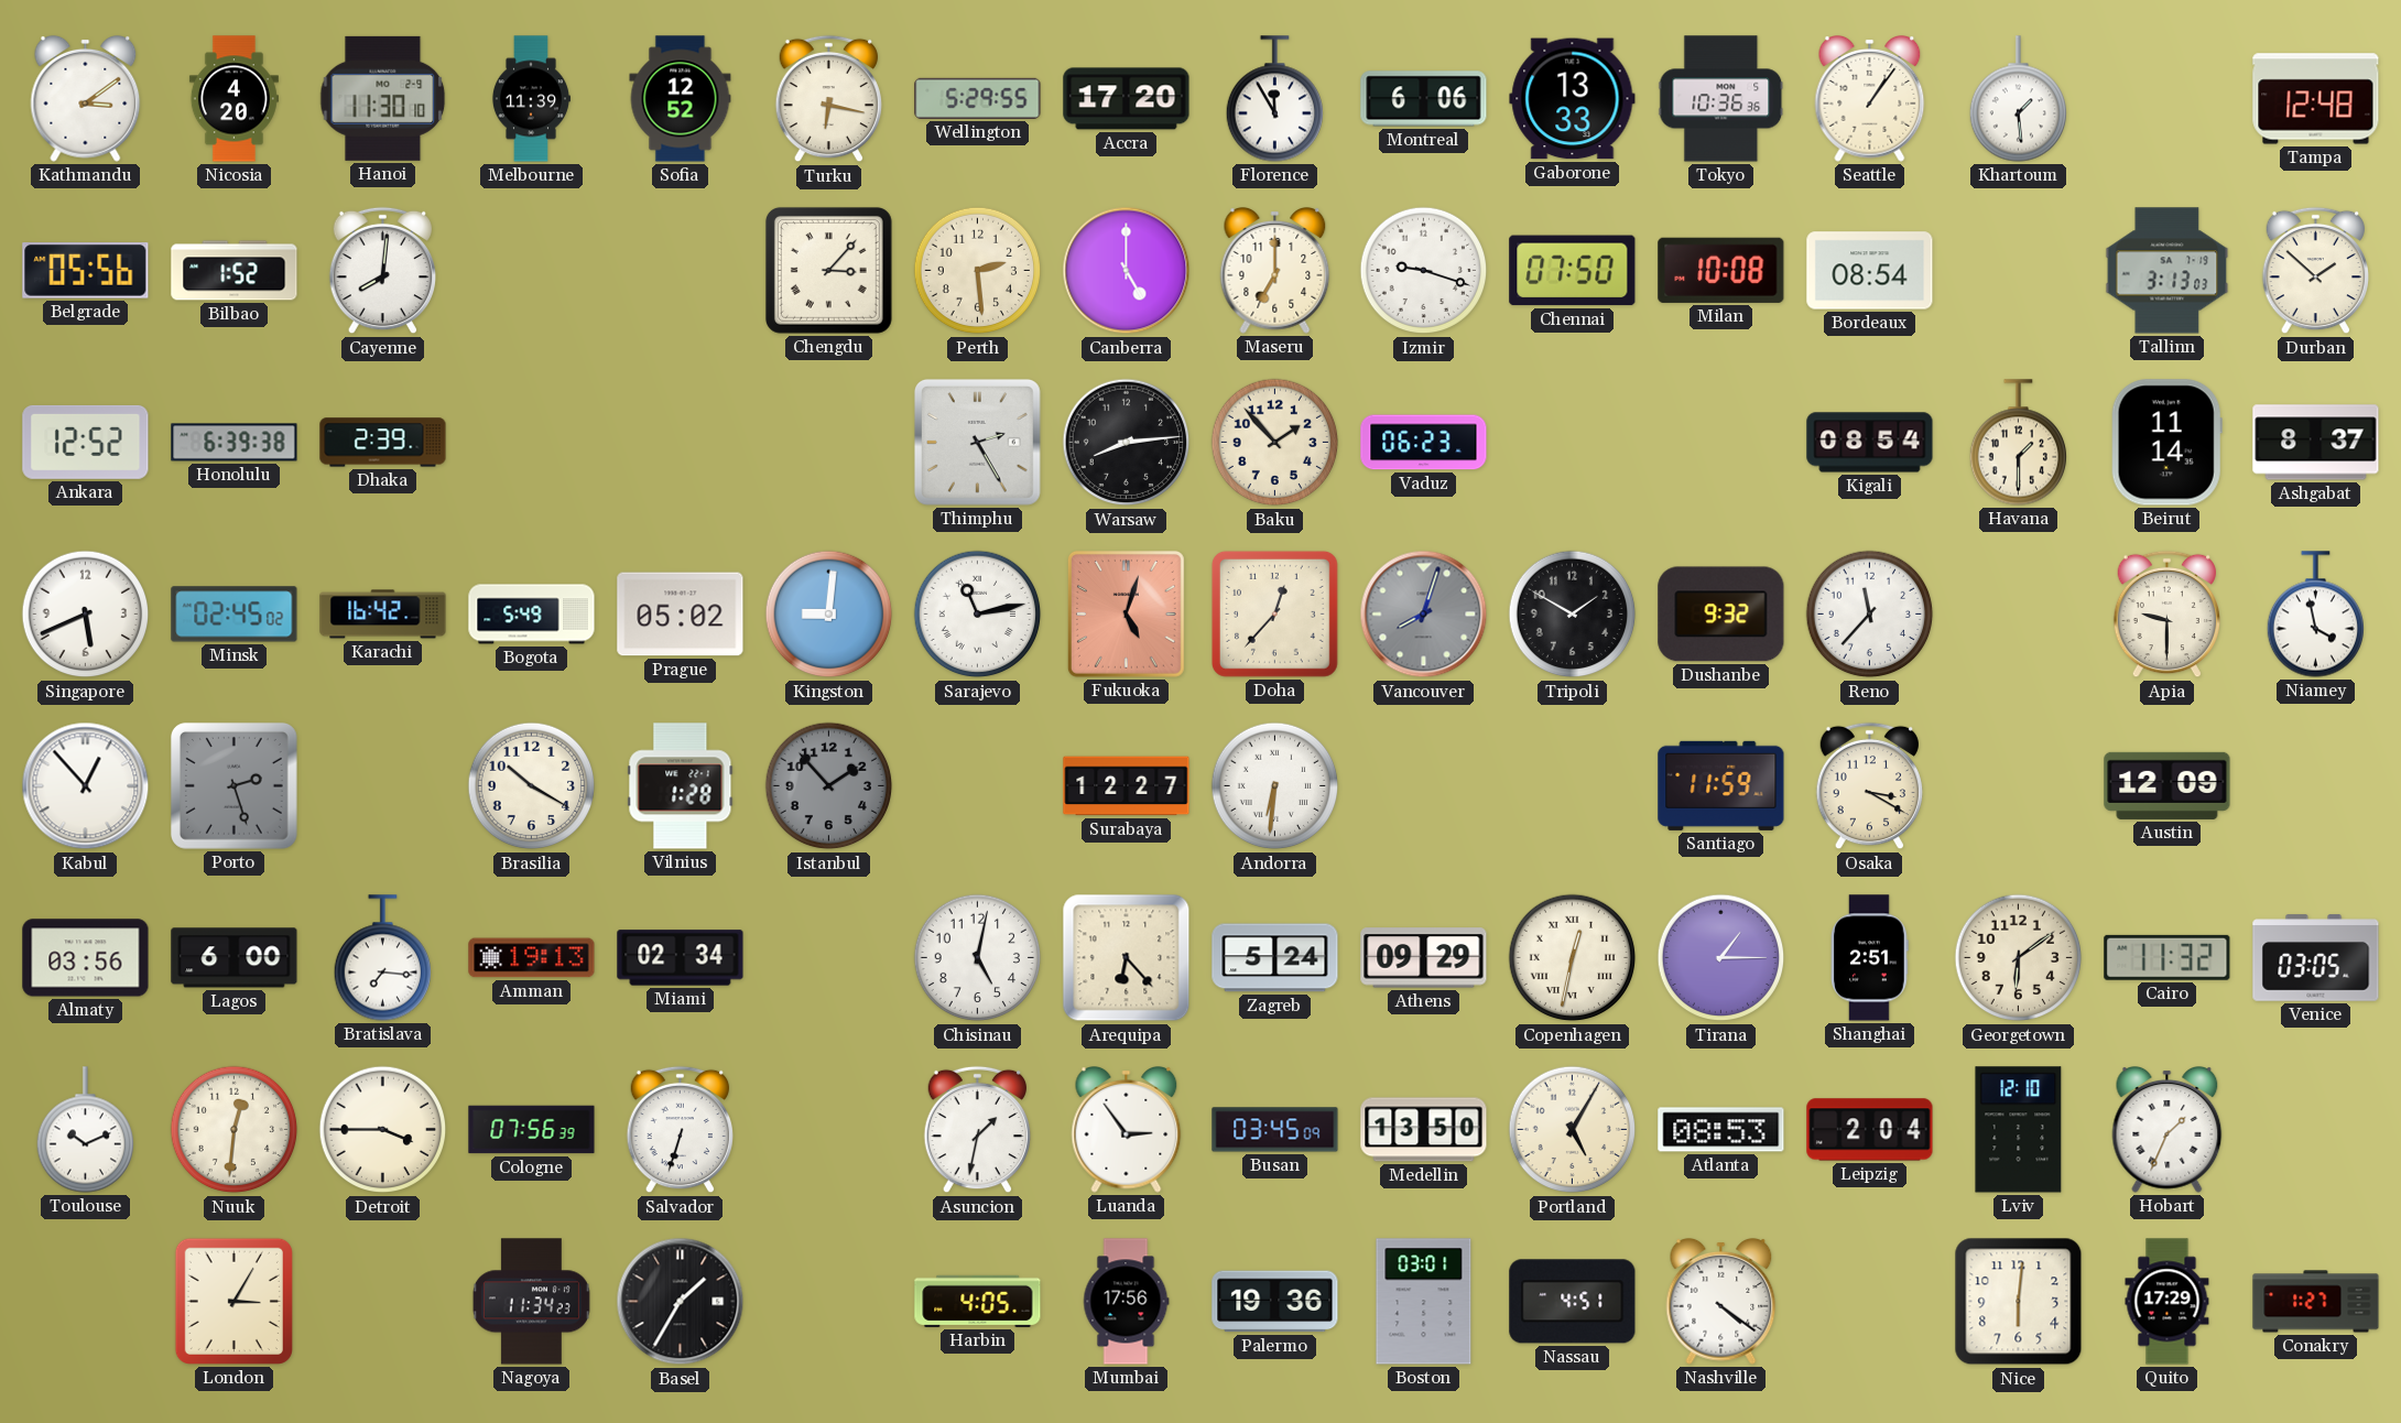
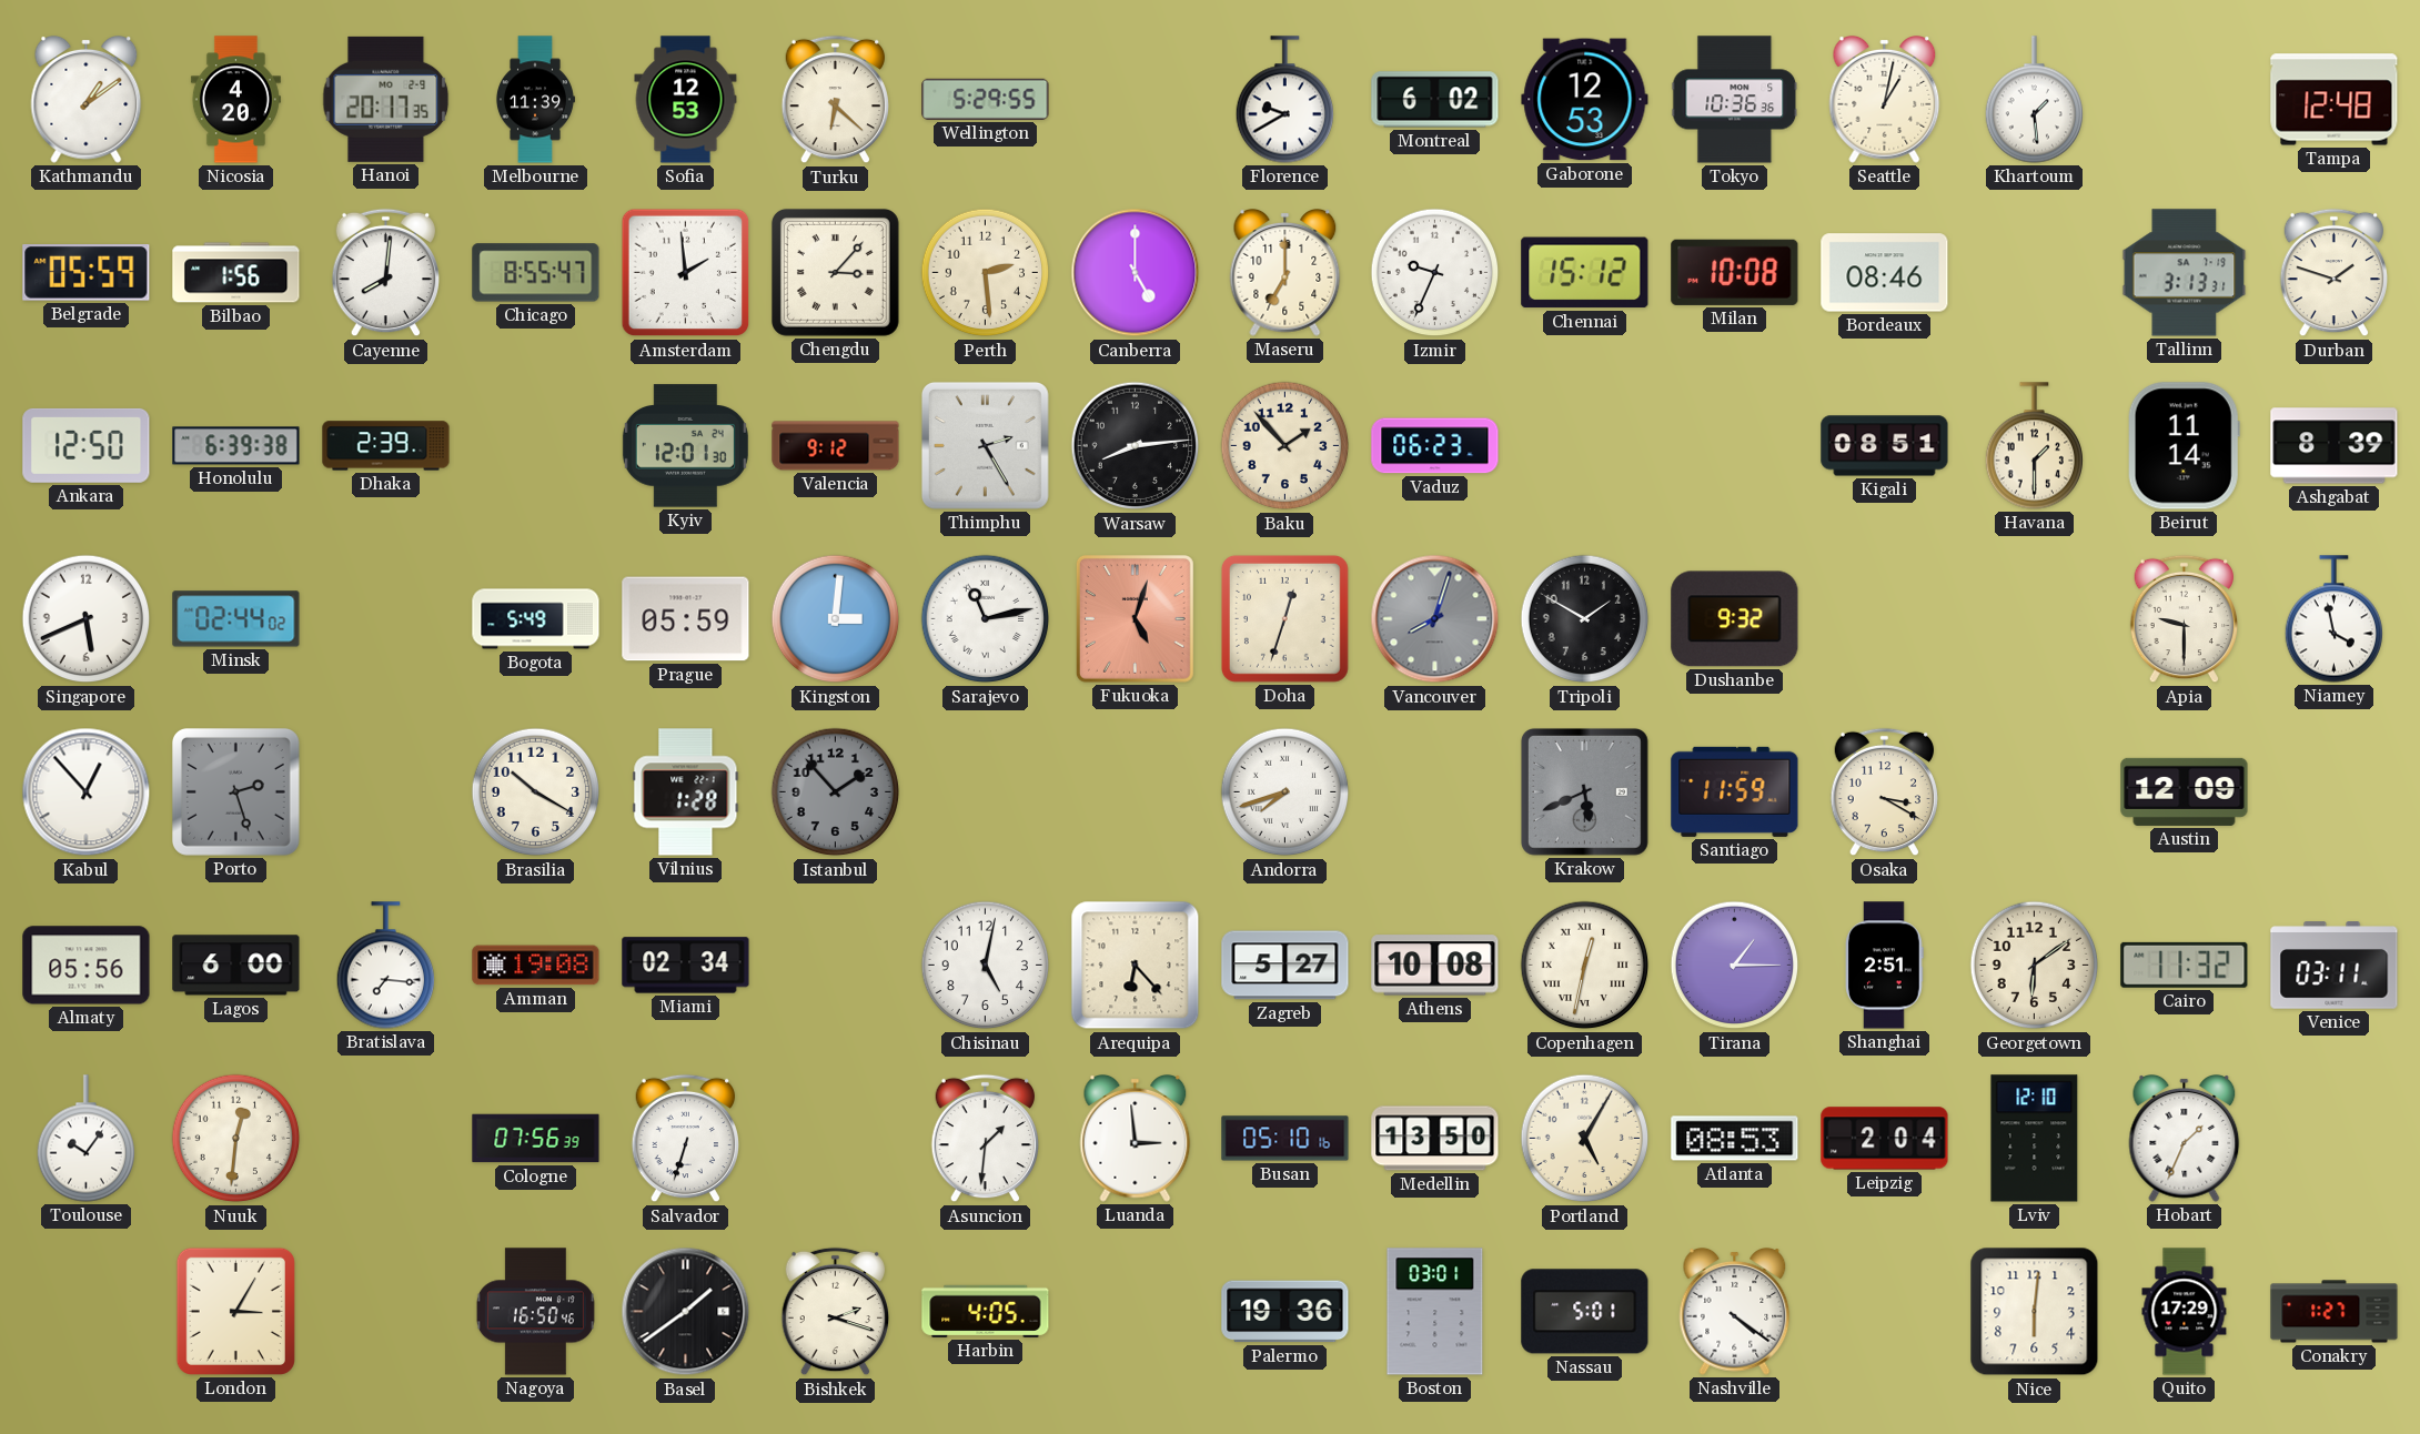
Kathmandu: 3:09 -> 1:09
Hanoi: 11:30 -> 20:17
Sofia: 12:52 -> 12:53
Turku: 6:17 -> 6:22
Accra: 17:20 -> none
Florence: 11:55 -> 9:40
Montreal: 6:06 -> 6:02
Gaborone: 13:33 -> 12:53
Seattle: 1:06 -> 1:02
Belgrade: 05:56 -> 05:59
Bilbao: 1:52 -> 1:56
Chicago: none -> 8:55
Amsterdam: none -> 1:59
Izmir: 9:18 -> 9:34
Chennai: 07:50 -> 15:12
Bordeaux: 08:54 -> 08:46
Tallinn: 3:13:03 -> 3:13:31
Durban: 1:52 -> 1:48
Ankara: 12:52 -> 12:50
Kyiv: none -> 12:01
Valencia: none -> 9:12
Kigali: 08:54 -> 08:51
Ashgabat: 8:37 -> 8:39
Minsk: 02:45 -> 02:44
Karachi: 16:42 -> none
Prague: 05:02 -> 05:59
Kingston: 9:01 -> 3:01
Doha: 12:37 -> 12:33
Reno: 11:37 -> none
Surabaya: 12:27 -> none
Andorra: 6:31 -> 7:42
Krakow: none -> 5:41
Almaty: 03:56 -> 05:56
Amman: 19:13 -> 19:08
Zagreb: 5:24 -> 5:27
Athens: 09:29 -> 10:08
Venice: 03:05 -> 03:11
Toulouse: 10:11 -> 10:06
Detroit: 3:45 -> none
Asuncion: 1:32 -> 1:31
Luanda: 2:54 -> 2:59
Busan: 03:45 -> 05:10
Nagoya: 11:34 -> 16:50
Basel: 1:35 -> 1:39
Bishkek: none -> 2:18
Mumbai: 17:56 -> none
Nassau: 4:51 -> 5:01
